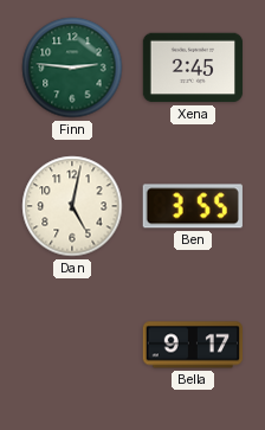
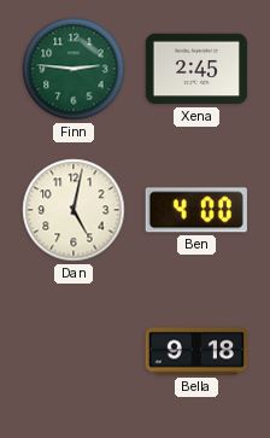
Ben: 3:55 -> 4:00
Bella: 9:17 -> 9:18
